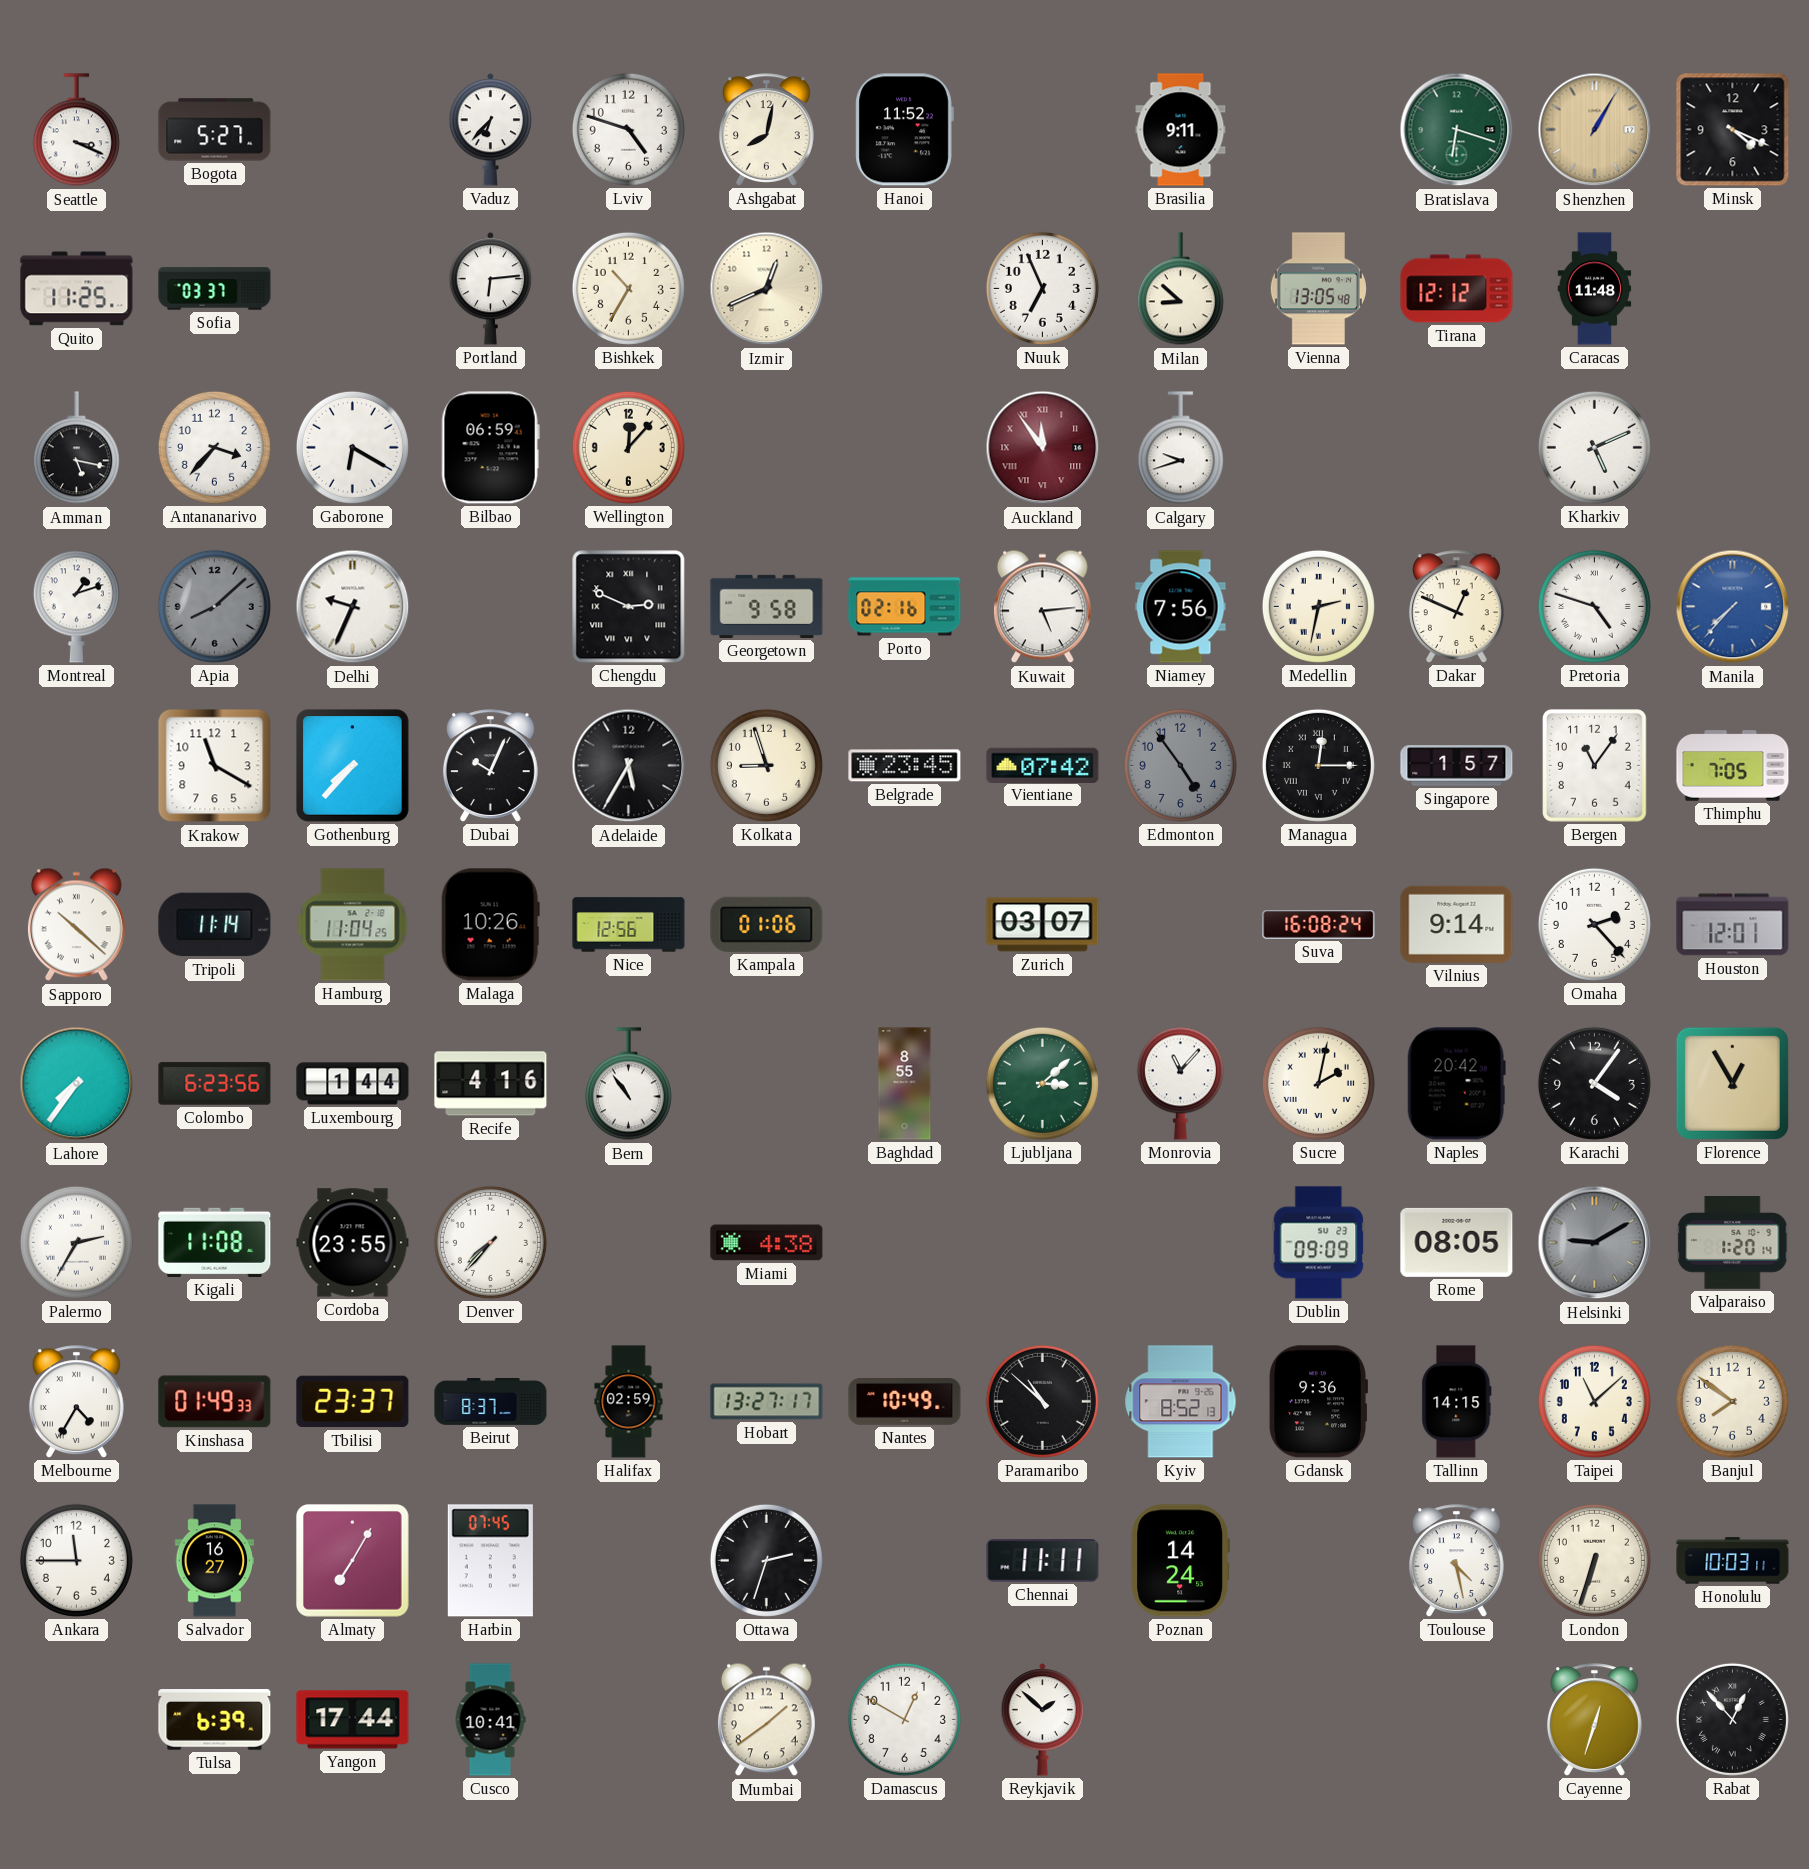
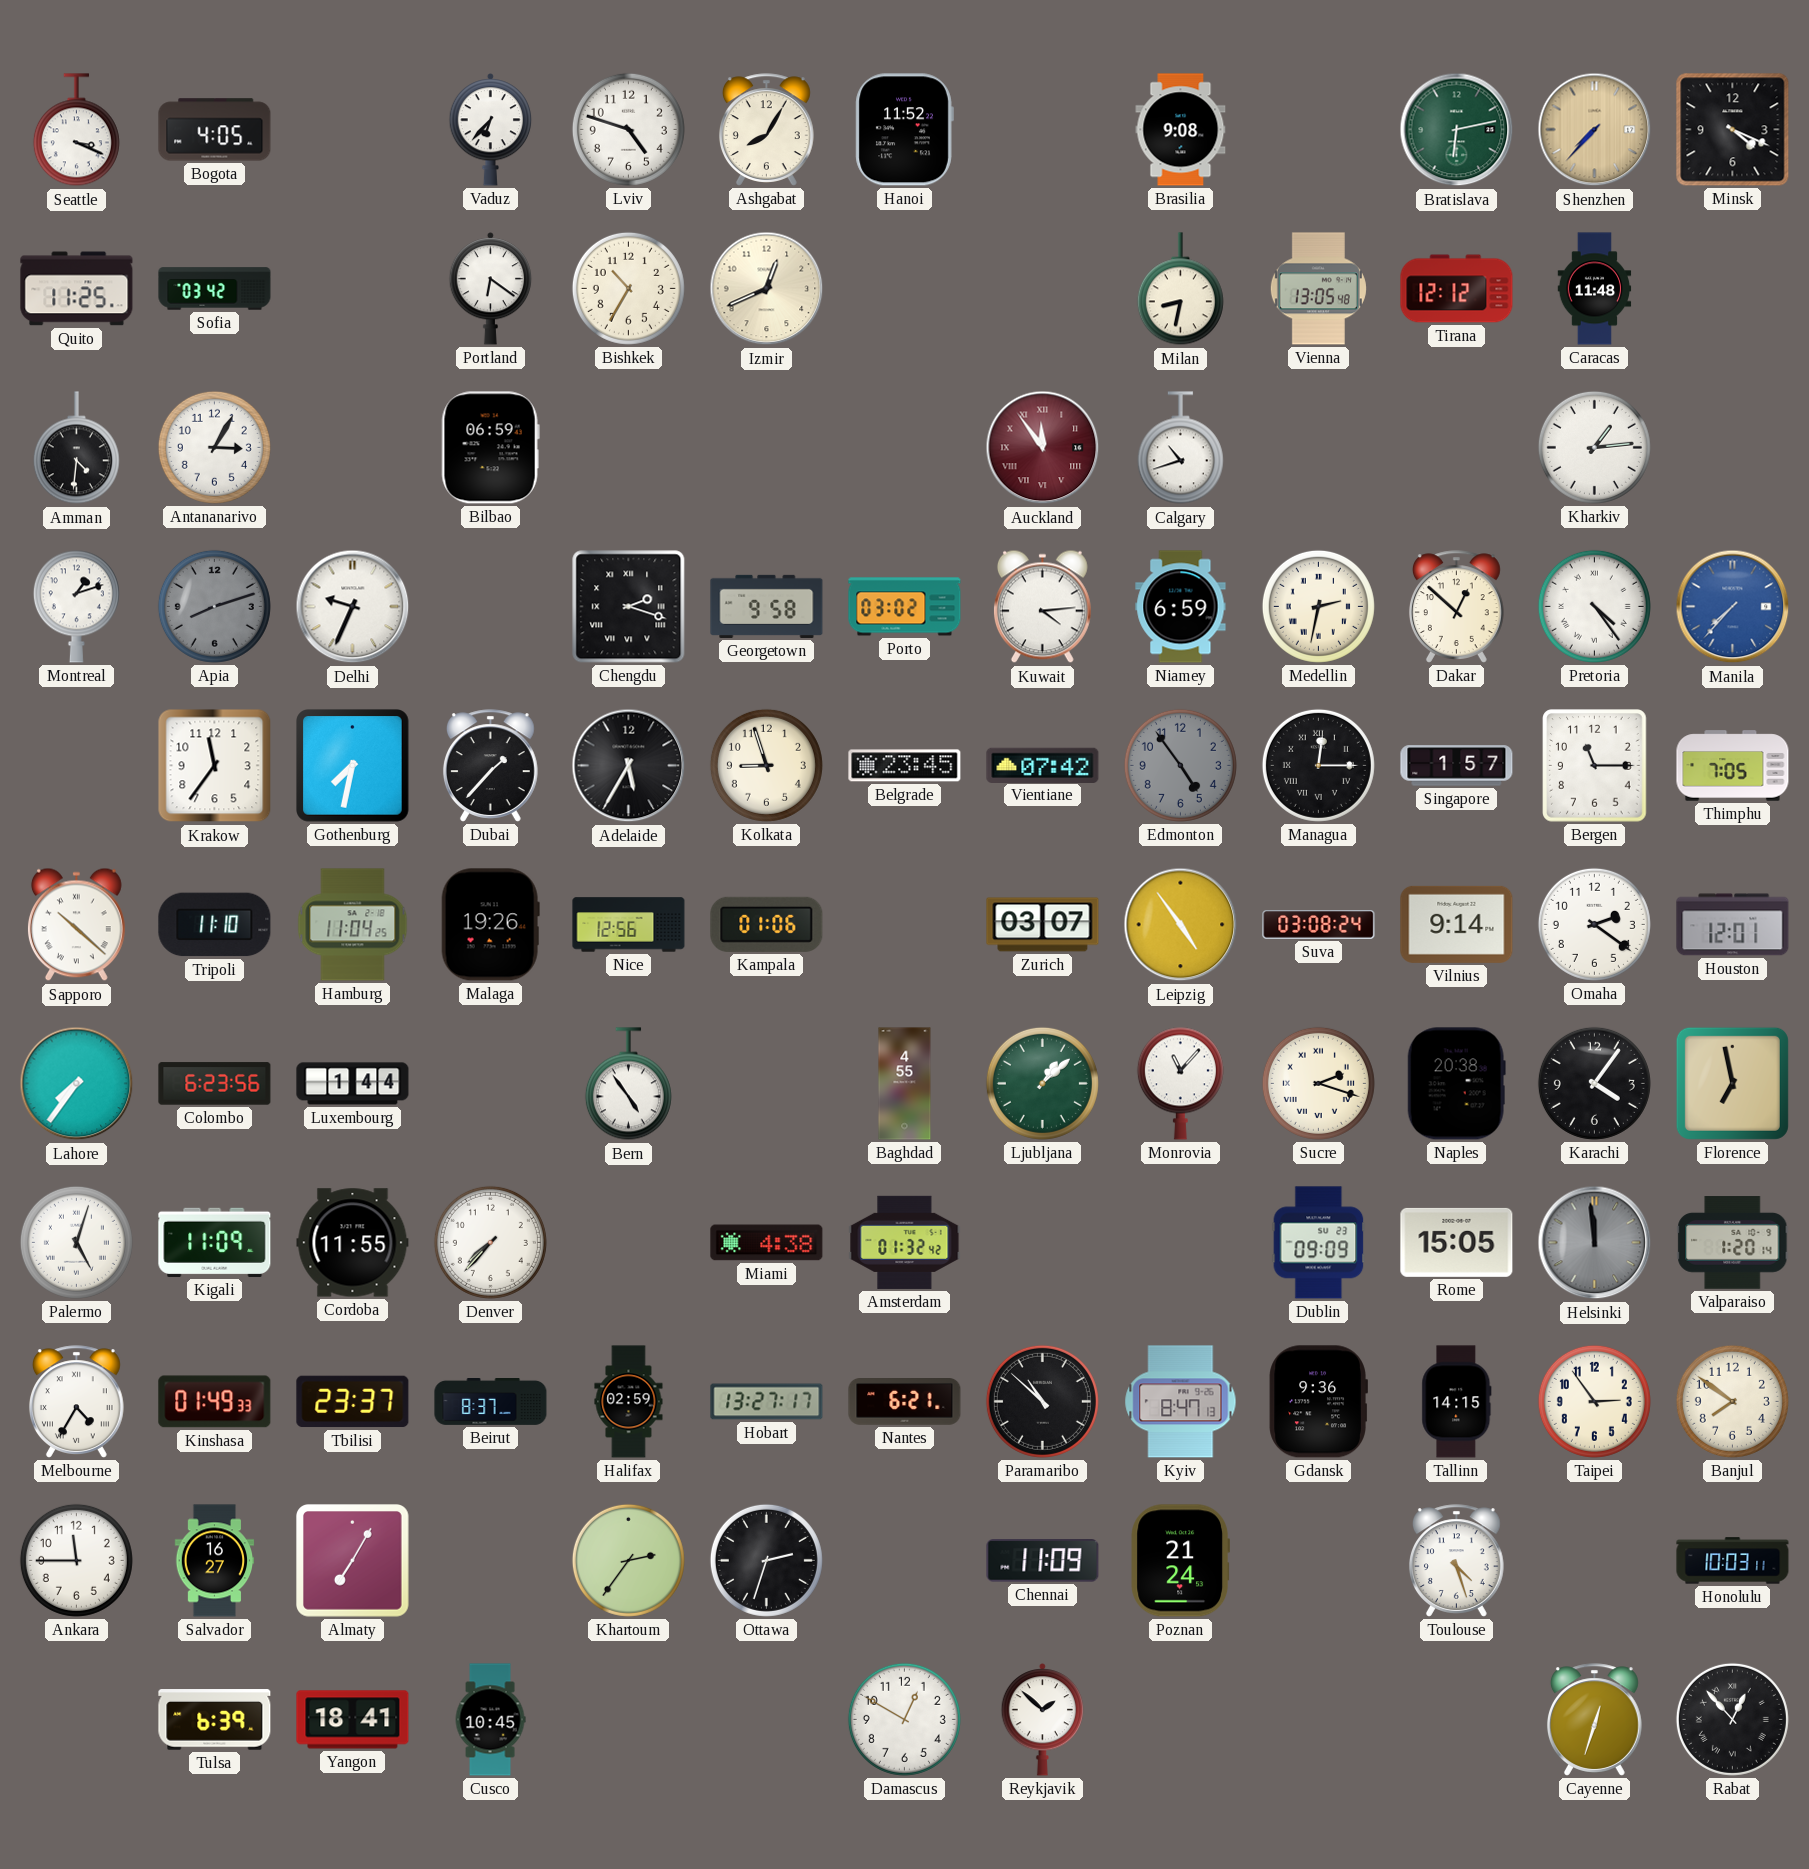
Bogota: 5:27 -> 4:05
Ashgabat: 8:02 -> 8:05
Brasilia: 9:11 -> 9:08
Bratislava: 6:18 -> 6:13
Shenzhen: 1:05 -> 7:37
Sofia: 03:37 -> 03:42
Portland: 6:14 -> 6:21
Nuuk: 6:56 -> none
Milan: 8:52 -> 8:32
Amman: 5:17 -> 4:31
Antananarivo: 3:37 -> 3:05
Gaborone: 6:20 -> none
Wellington: 12:07 -> none
Calgary: 9:42 -> 10:42
Kharkiv: 5:11 -> 1:14
Apia: 8:08 -> 8:12
Chengdu: 2:49 -> 2:18
Porto: 02:16 -> 03:02
Kuwait: 5:14 -> 4:14
Niamey: 7:56 -> 6:59
Dakar: 12:49 -> 12:52
Pretoria: 4:48 -> 4:24
Krakow: 11:20 -> 11:36
Gothenburg: 7:37 -> 7:32
Dubai: 10:04 -> 1:37
Bergen: 11:06 -> 11:15
Tripoli: 11:14 -> 11:10
Malaga: 10:26 -> 19:26
Leipzig: none -> 4:54
Suva: 16:08 -> 03:08
Omaha: 2:23 -> 2:21
Recife: 4:16 -> none
Bern: 10:54 -> 4:54
Baghdad: 8:55 -> 4:55
Ljubljana: 3:08 -> 1:08
Sucre: 2:02 -> 2:18
Naples: 20:42 -> 20:38
Florence: 12:55 -> 6:58
Palermo: 2:35 -> 5:03
Kigali: 11:08 -> 11:09
Cordoba: 23:55 -> 11:55
Amsterdam: none -> 01:32
Rome: 08:05 -> 15:05
Helsinki: 9:10 -> 11:59
Nantes: 10:49 -> 6:21
Kyiv: 8:52 -> 8:47
Taipei: 11:08 -> 2:54
Harbin: 07:45 -> none
Khartoum: none -> 2:36
Chennai: 11:11 -> 11:09
Poznan: 14:24 -> 21:24
Toulouse: 4:28 -> 4:27
London: 6:33 -> none
Yangon: 17:44 -> 18:41
Cusco: 10:41 -> 10:45
Mumbai: 1:39 -> none
